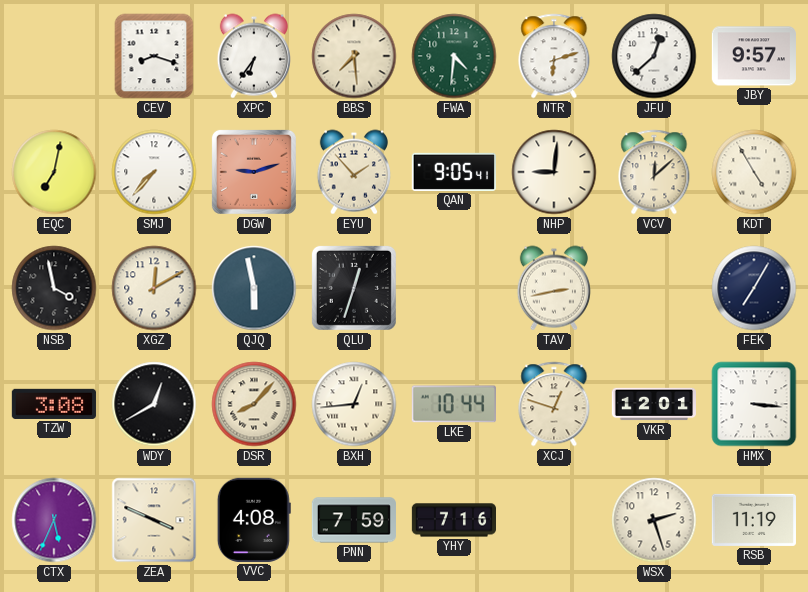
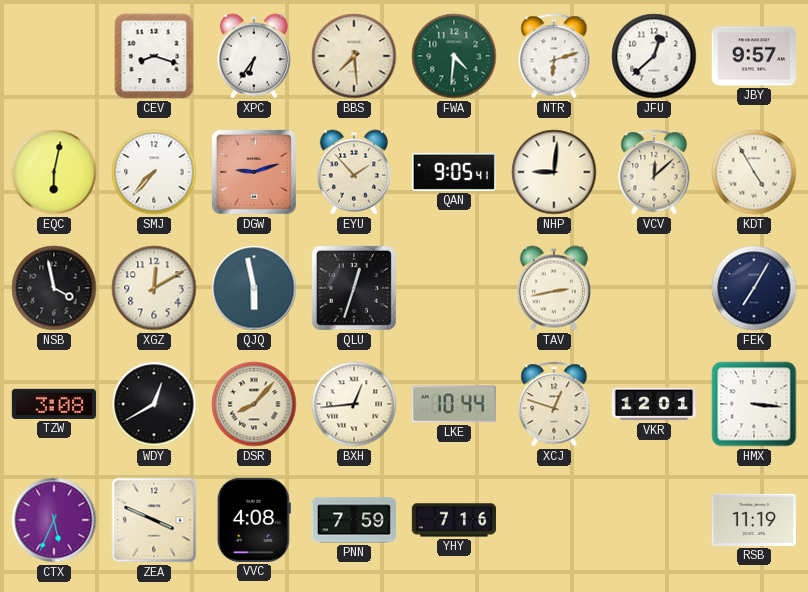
EQC: 7:02 -> 6:02
WSX: 2:27 -> none
